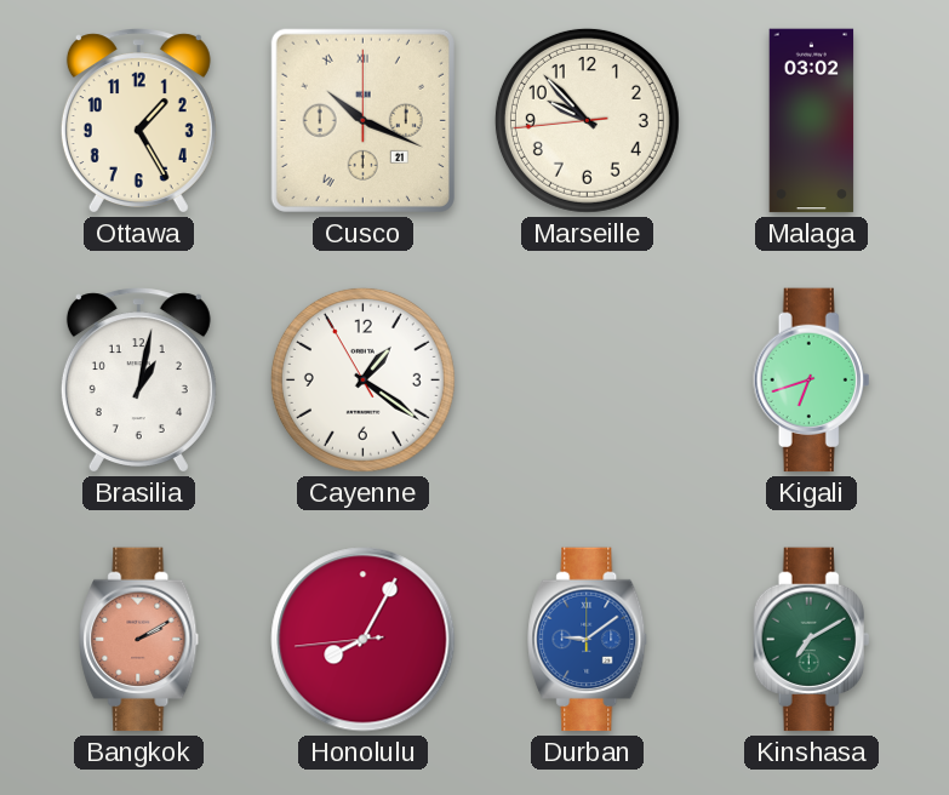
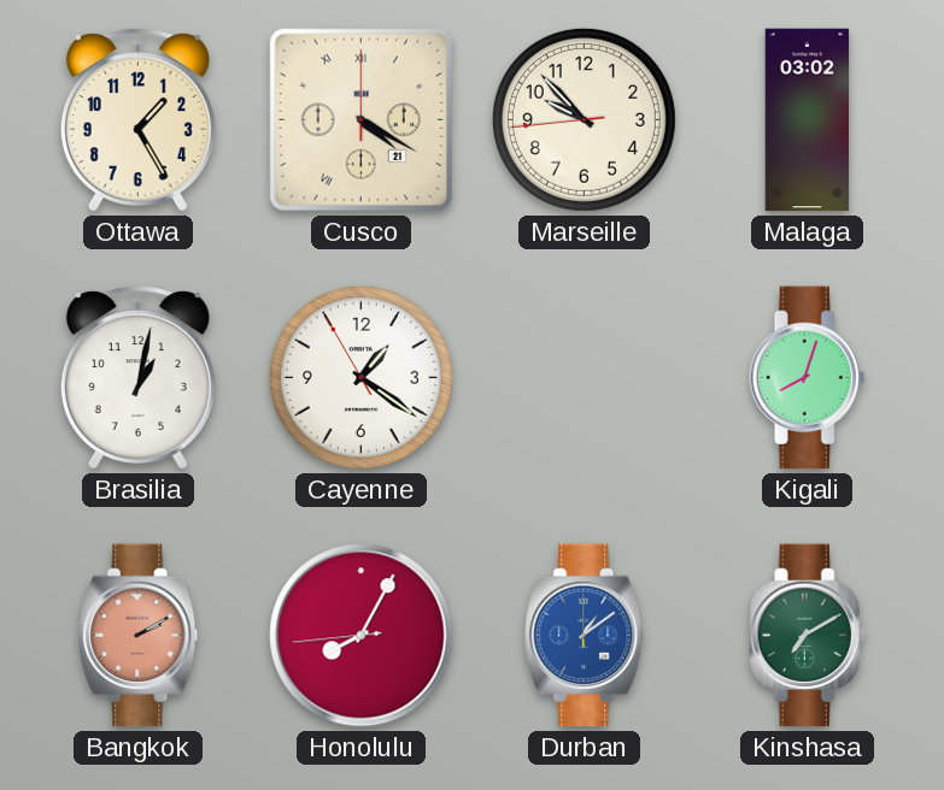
Cusco: 10:19 -> 4:20
Kigali: 6:42 -> 8:03
Durban: 9:09 -> 1:09
